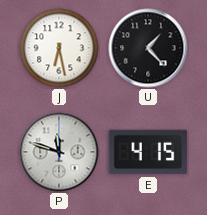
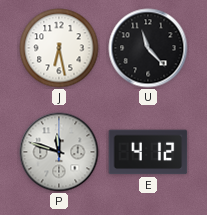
U: 1:23 -> 11:23
E: 4:15 -> 4:12
